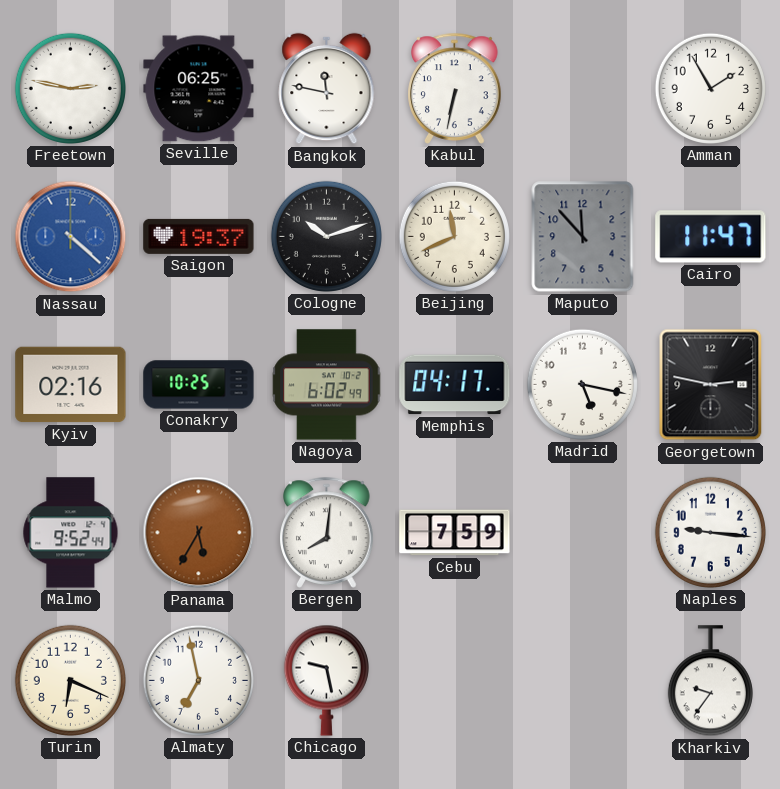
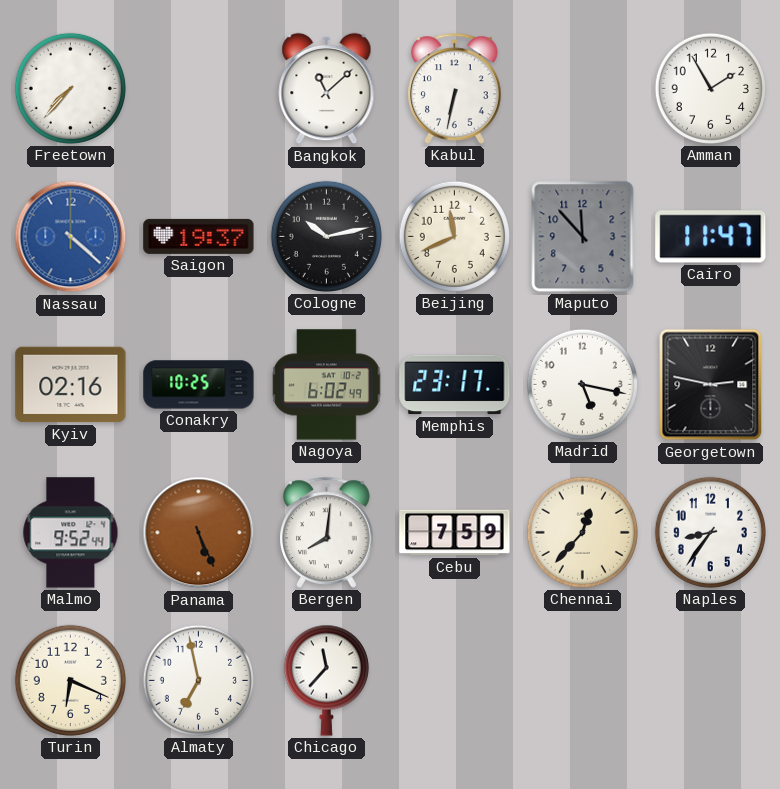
Freetown: 2:47 -> 7:37
Seville: 06:25 -> none
Bangkok: 11:47 -> 11:08
Cologne: 10:12 -> 10:13
Memphis: 04:17 -> 23:17
Panama: 5:35 -> 5:26
Chennai: none -> 12:37
Naples: 9:16 -> 8:36
Chicago: 9:28 -> 11:37
Kharkiv: 9:36 -> none
